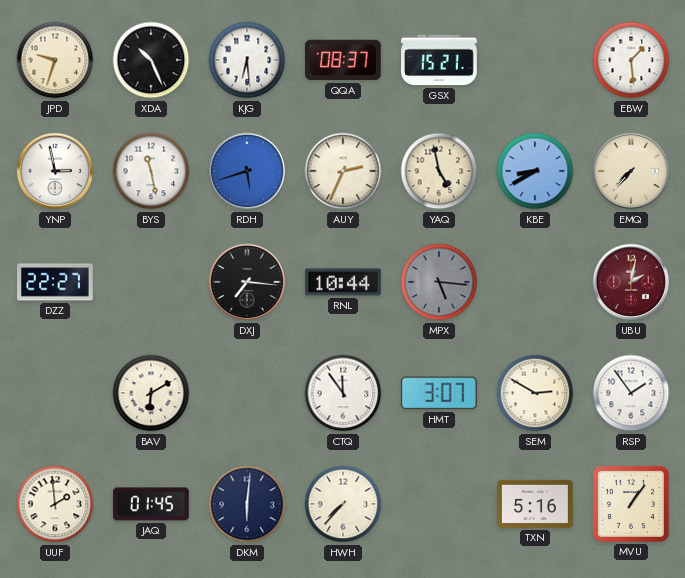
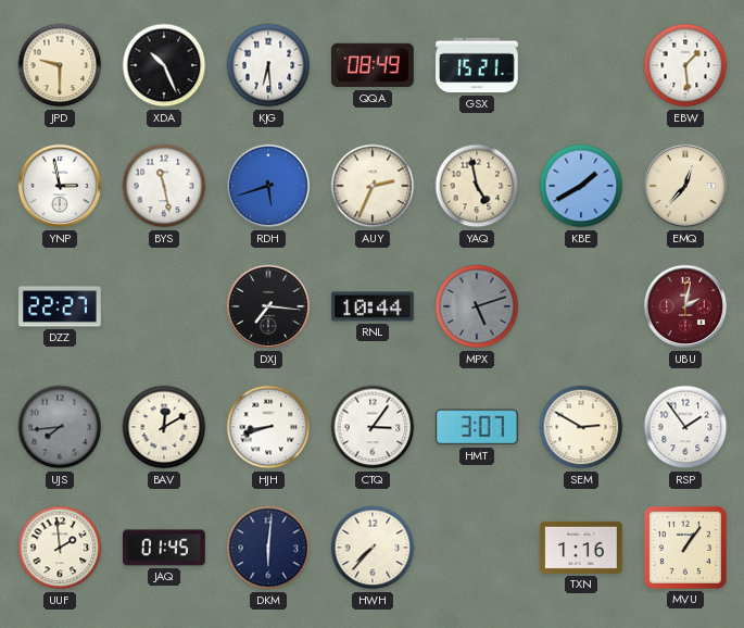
JPD: 9:33 -> 9:30
QQA: 08:37 -> 08:49
KBE: 8:40 -> 1:40
EMQ: 7:37 -> 12:37
MPX: 5:16 -> 5:12
UJS: none -> 7:44
BAV: 6:10 -> 12:10
HJH: none -> 8:42
CTQ: 11:54 -> 3:06
TXN: 5:16 -> 1:16
